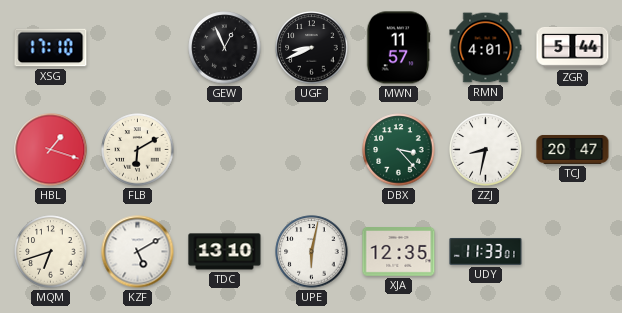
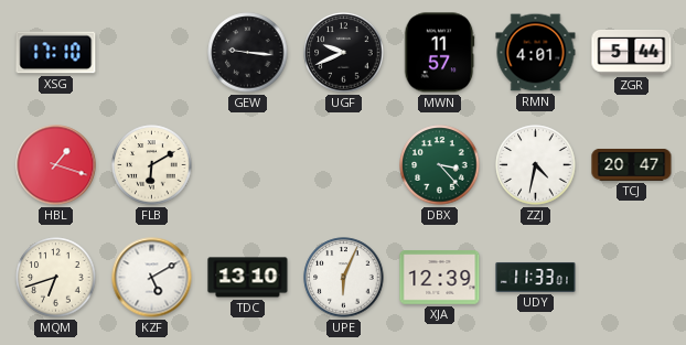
GEW: 12:56 -> 9:16
UGF: 8:41 -> 9:41
ZZJ: 8:32 -> 4:32
UPE: 6:02 -> 6:04
XJA: 12:35 -> 12:39
